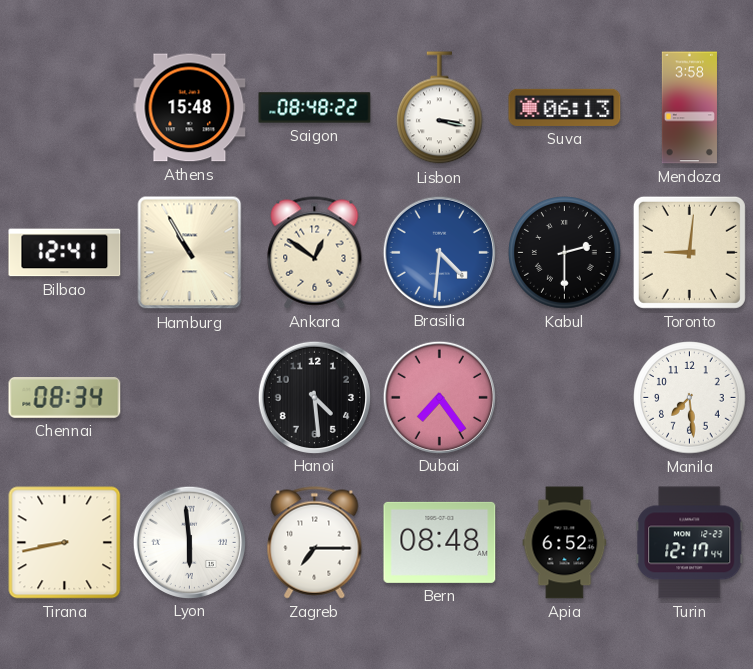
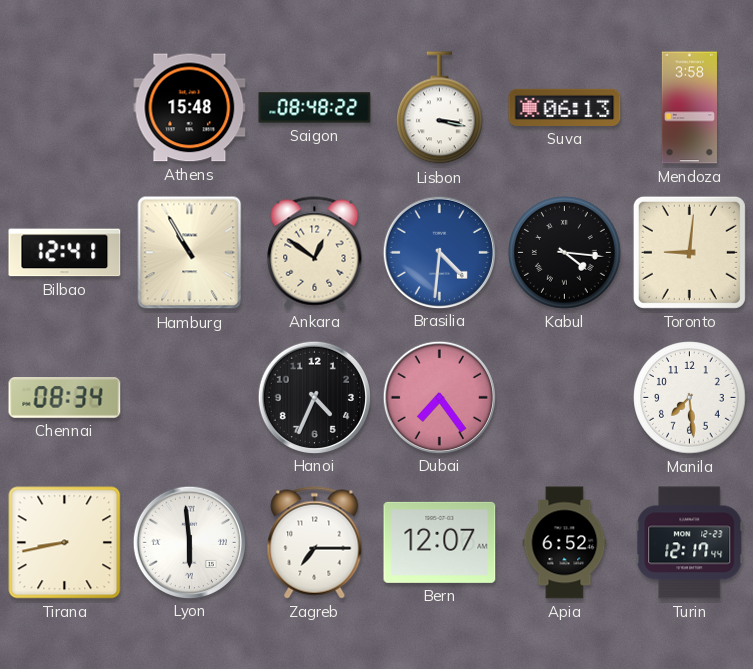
Kabul: 2:30 -> 4:16
Hanoi: 4:29 -> 4:34
Bern: 08:48 -> 12:07
